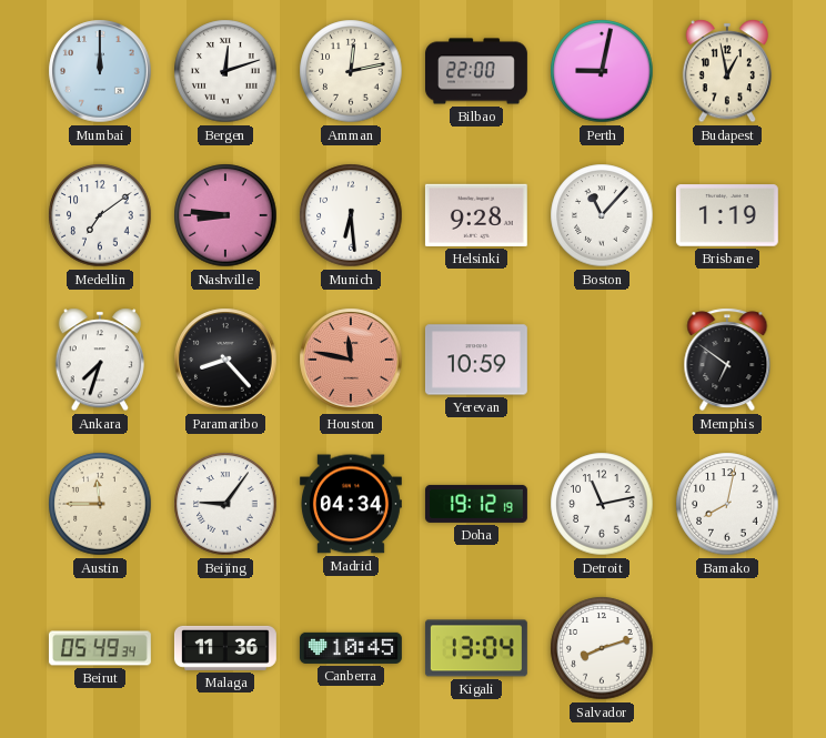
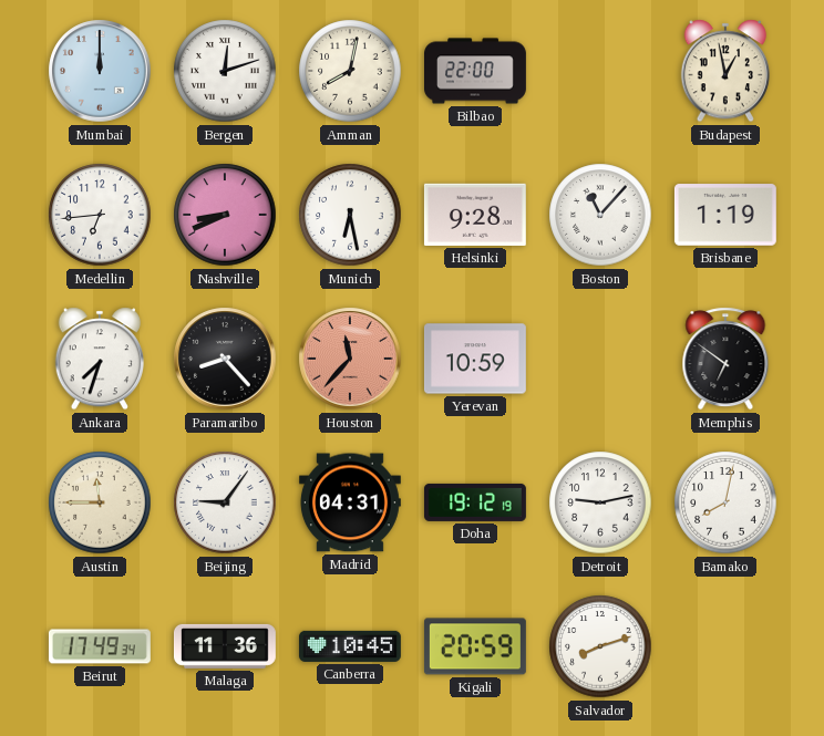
Amman: 12:13 -> 8:02
Perth: 9:02 -> none
Medellin: 7:09 -> 6:44
Nashville: 8:46 -> 8:41
Munich: 6:29 -> 6:28
Houston: 11:47 -> 11:37
Madrid: 04:34 -> 04:31
Detroit: 11:13 -> 9:13
Beirut: 05:49 -> 17:49
Kigali: 13:04 -> 20:59
